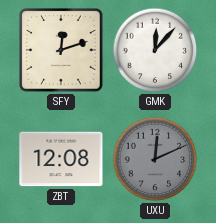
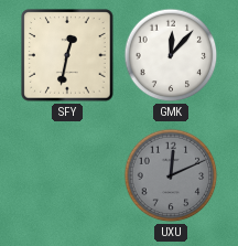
SFY: 12:12 -> 12:32
ZBT: 12:08 -> none
